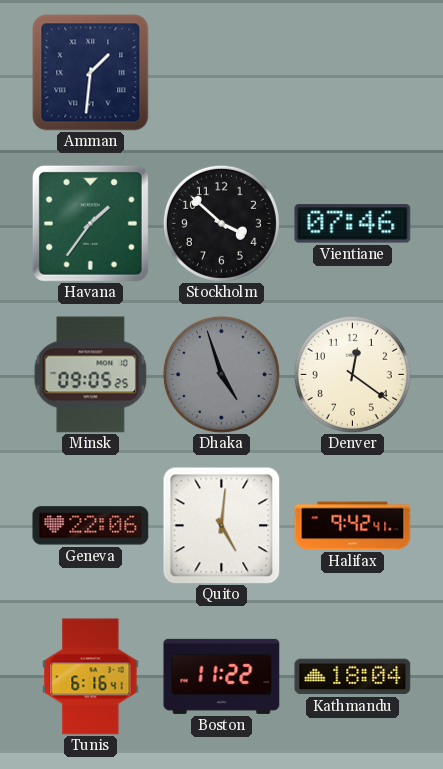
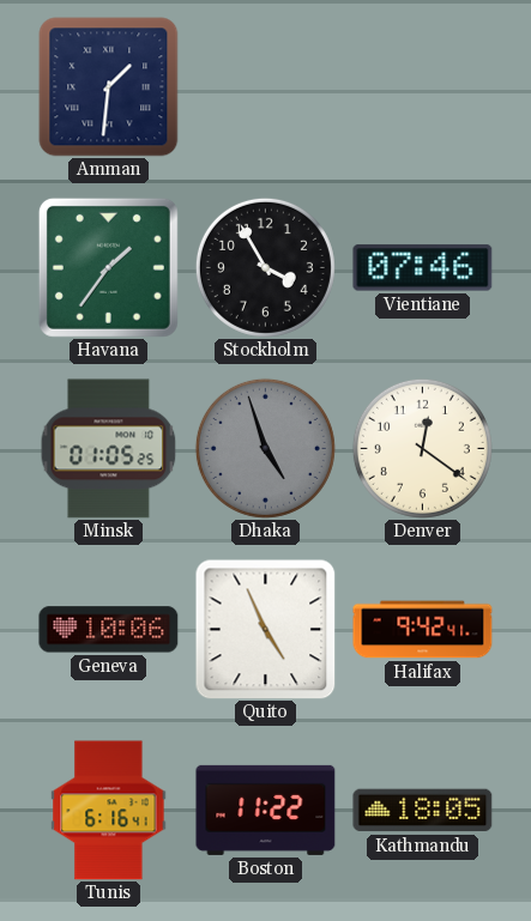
Stockholm: 3:52 -> 3:55
Minsk: 09:05 -> 01:05
Geneva: 22:06 -> 10:06
Quito: 5:01 -> 4:56
Kathmandu: 18:04 -> 18:05
